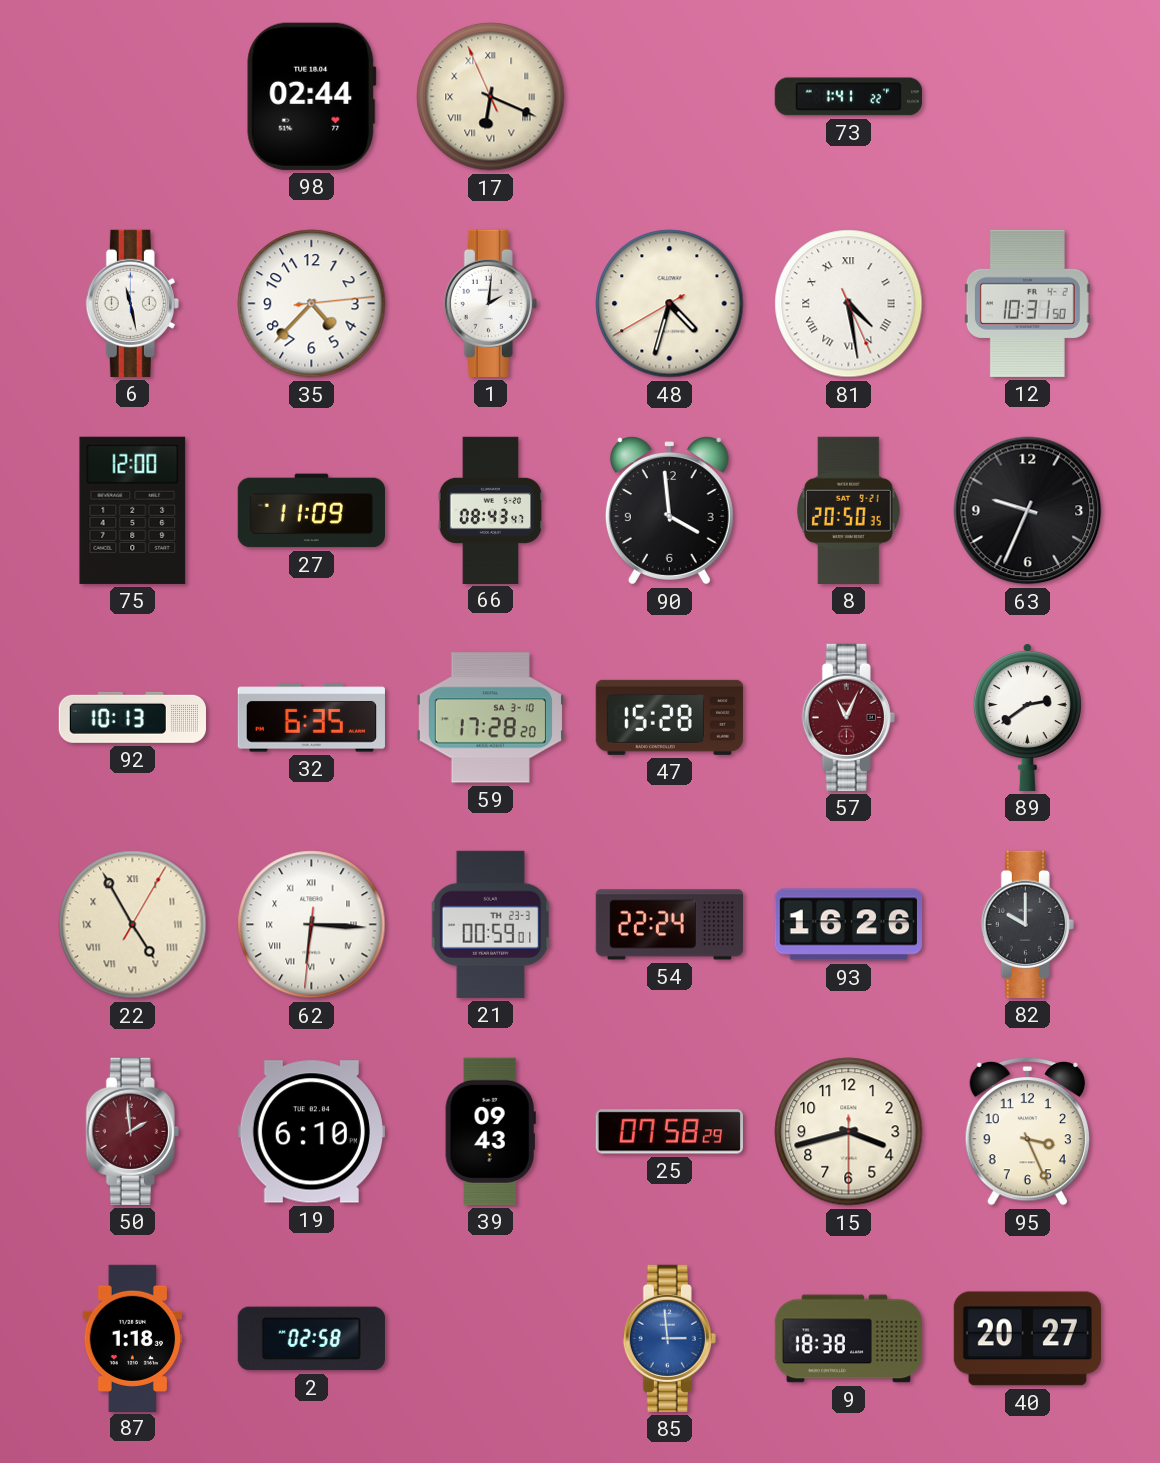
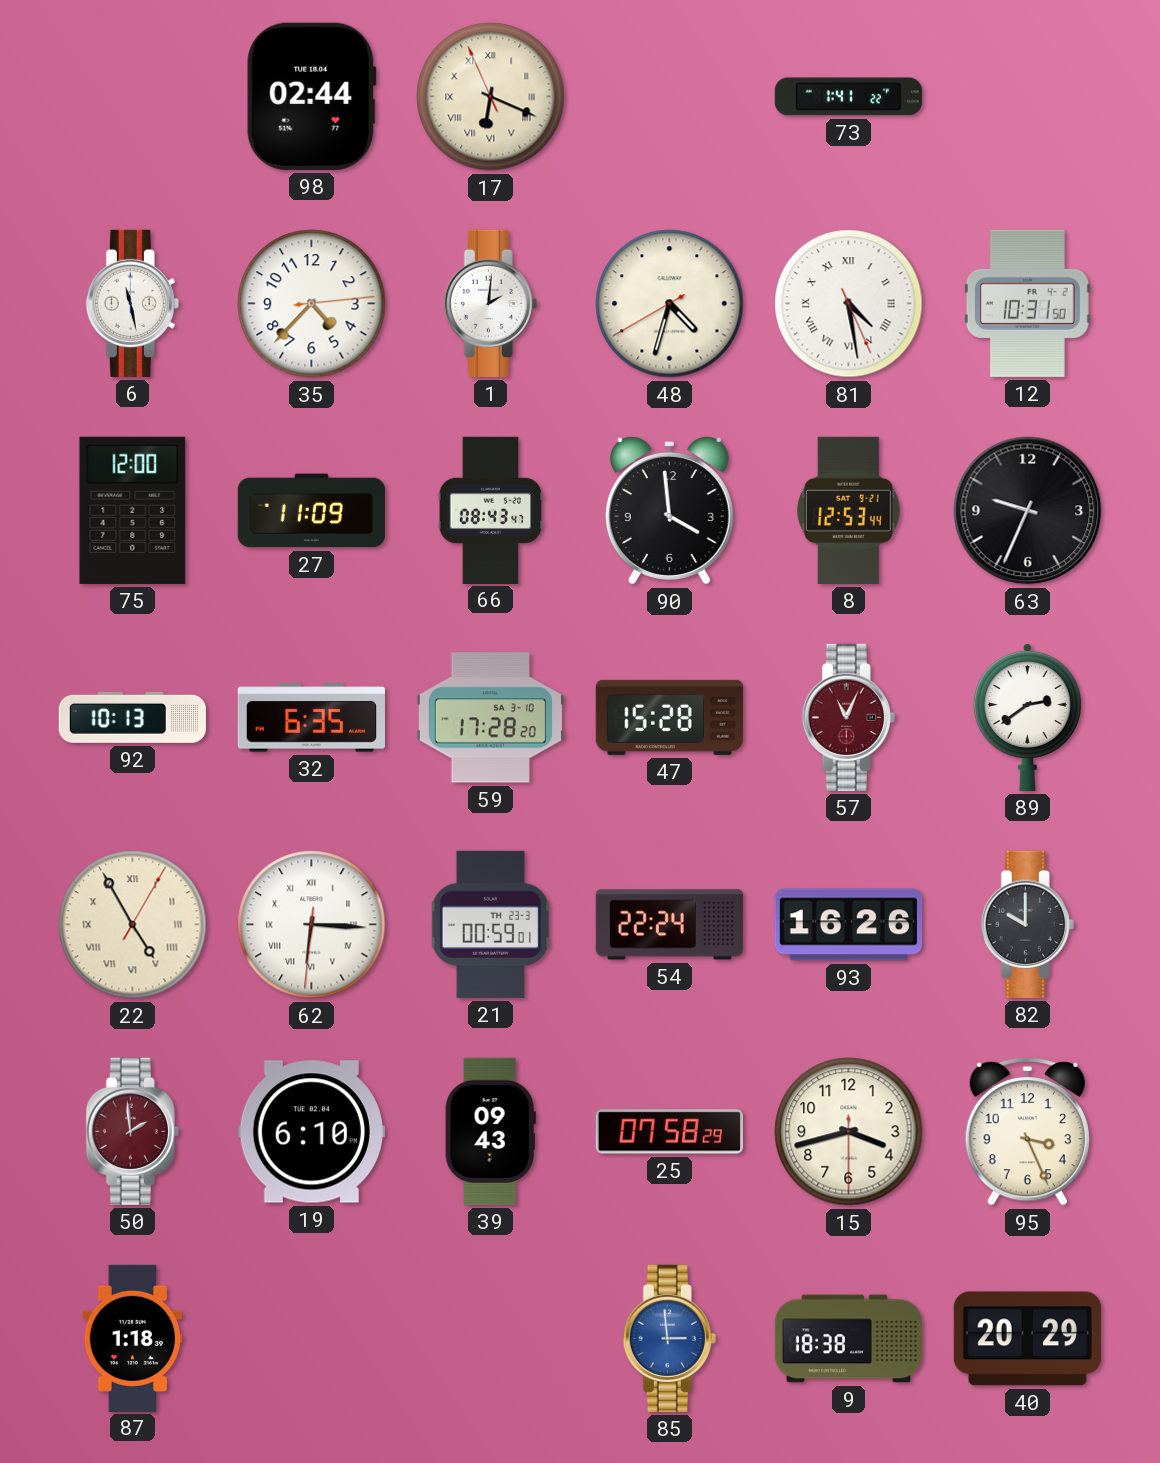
8: 20:50 -> 12:53
2: 02:58 -> none
40: 20:27 -> 20:29
